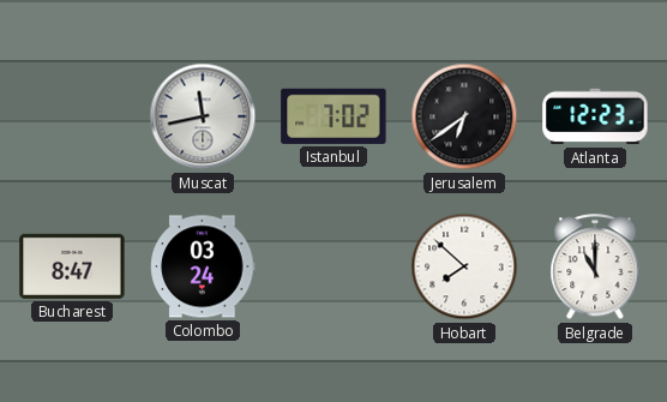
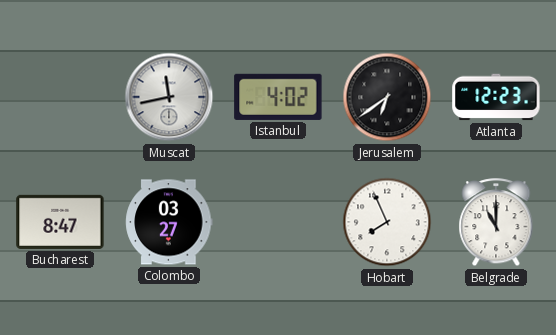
Istanbul: 7:02 -> 4:02
Colombo: 03:24 -> 03:27
Hobart: 7:52 -> 7:56
